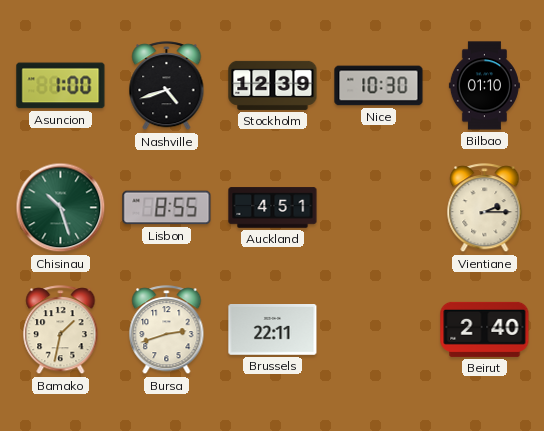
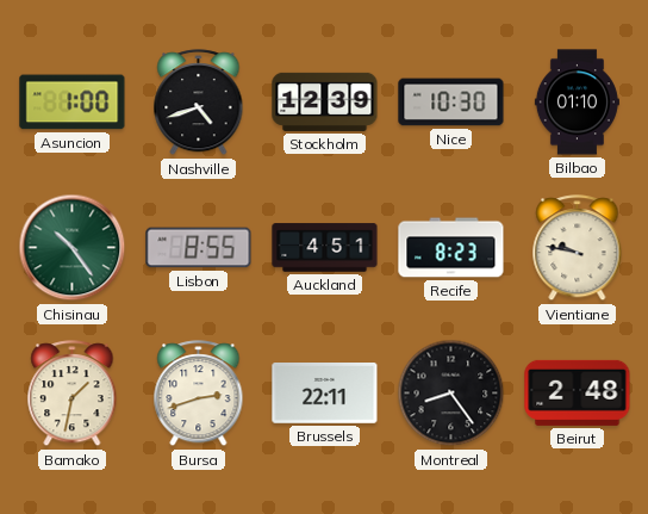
Chisinau: 10:27 -> 10:24
Recife: none -> 8:23
Vientiane: 2:15 -> 9:47
Montreal: none -> 8:24
Beirut: 2:40 -> 2:48
